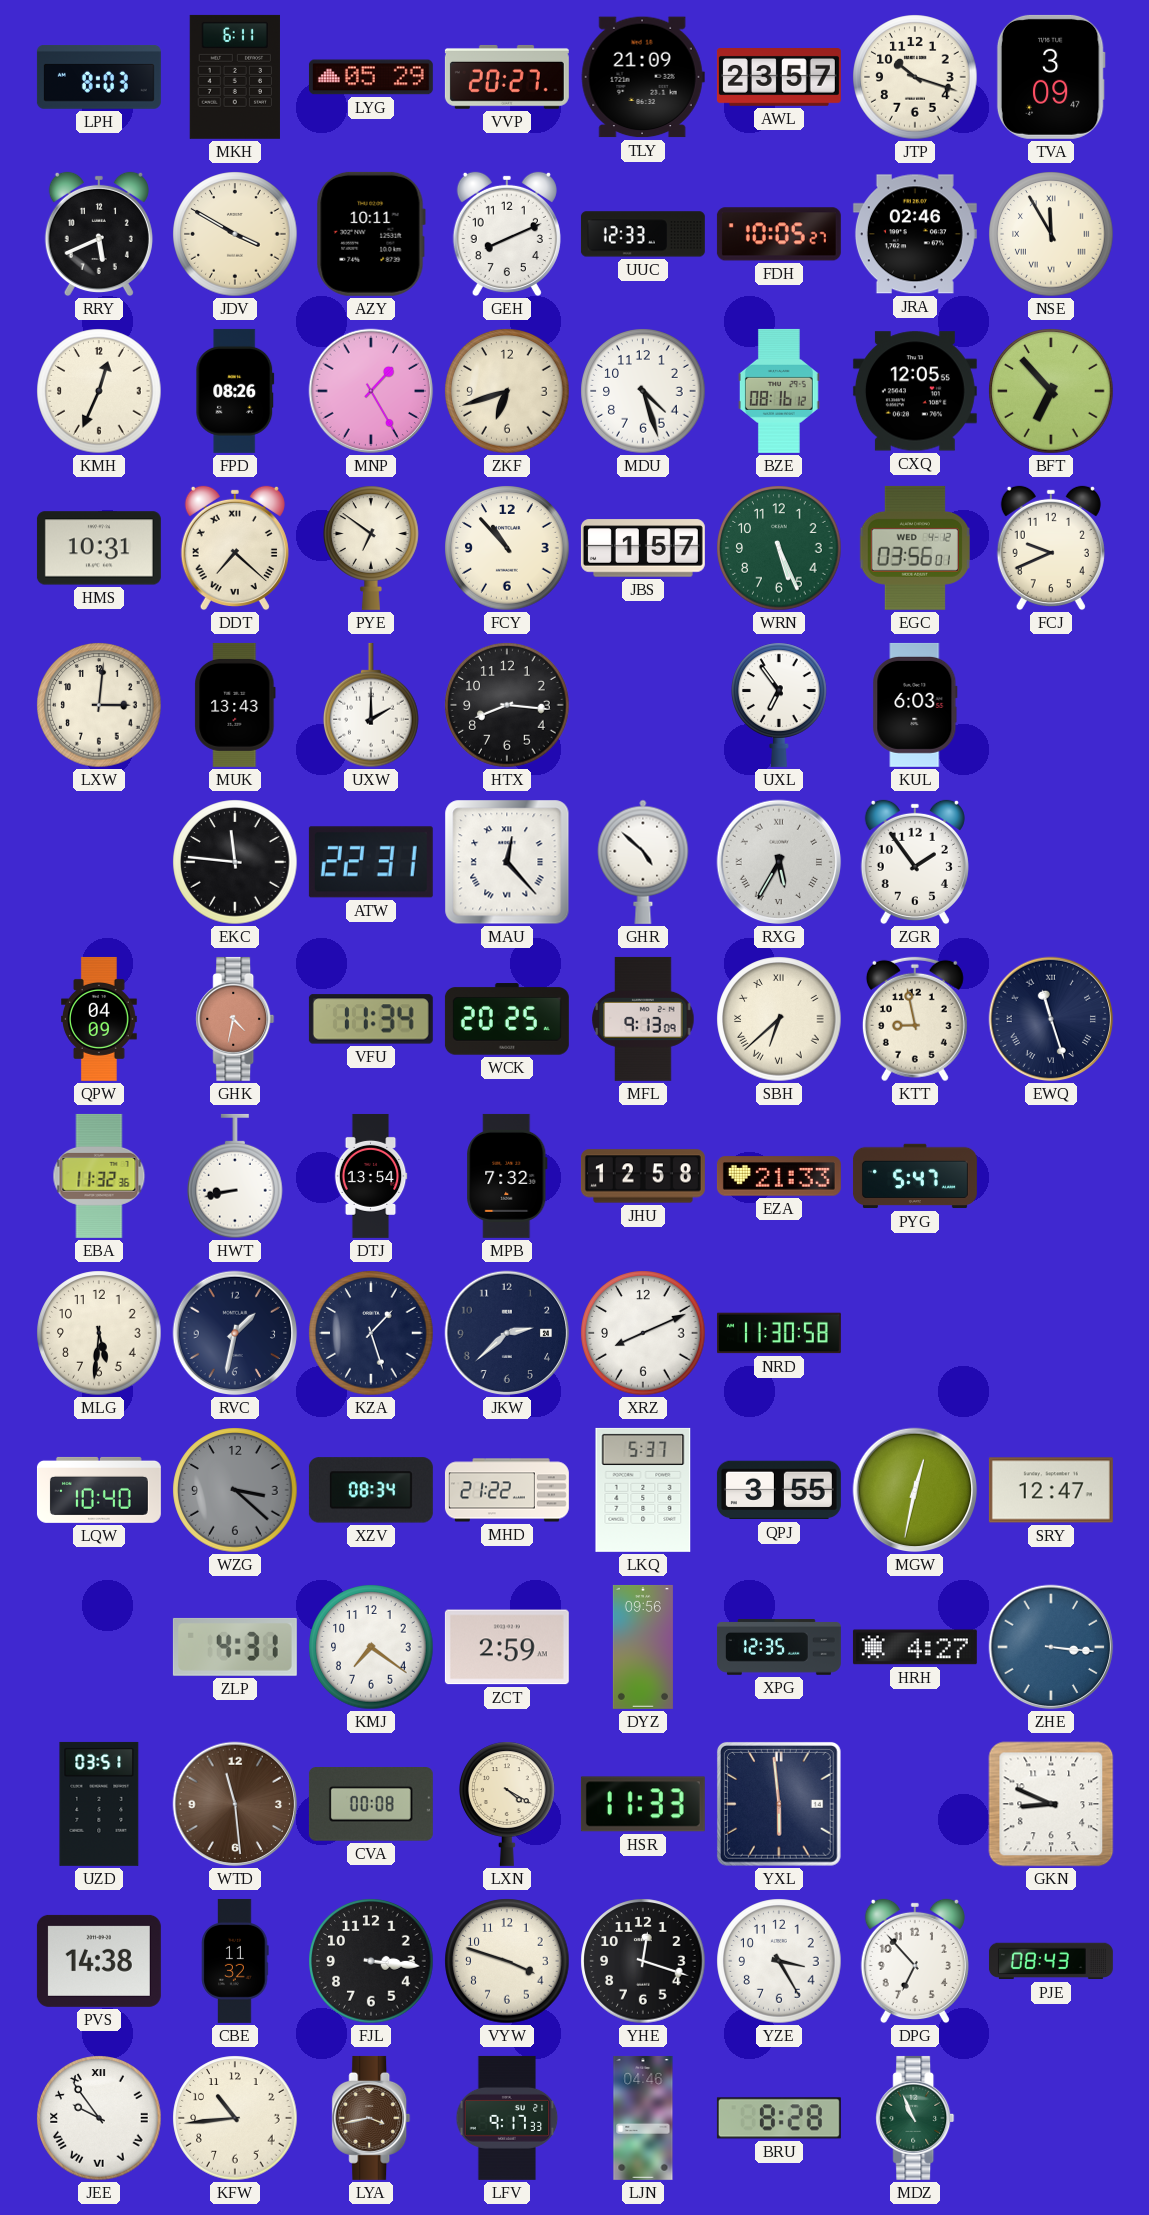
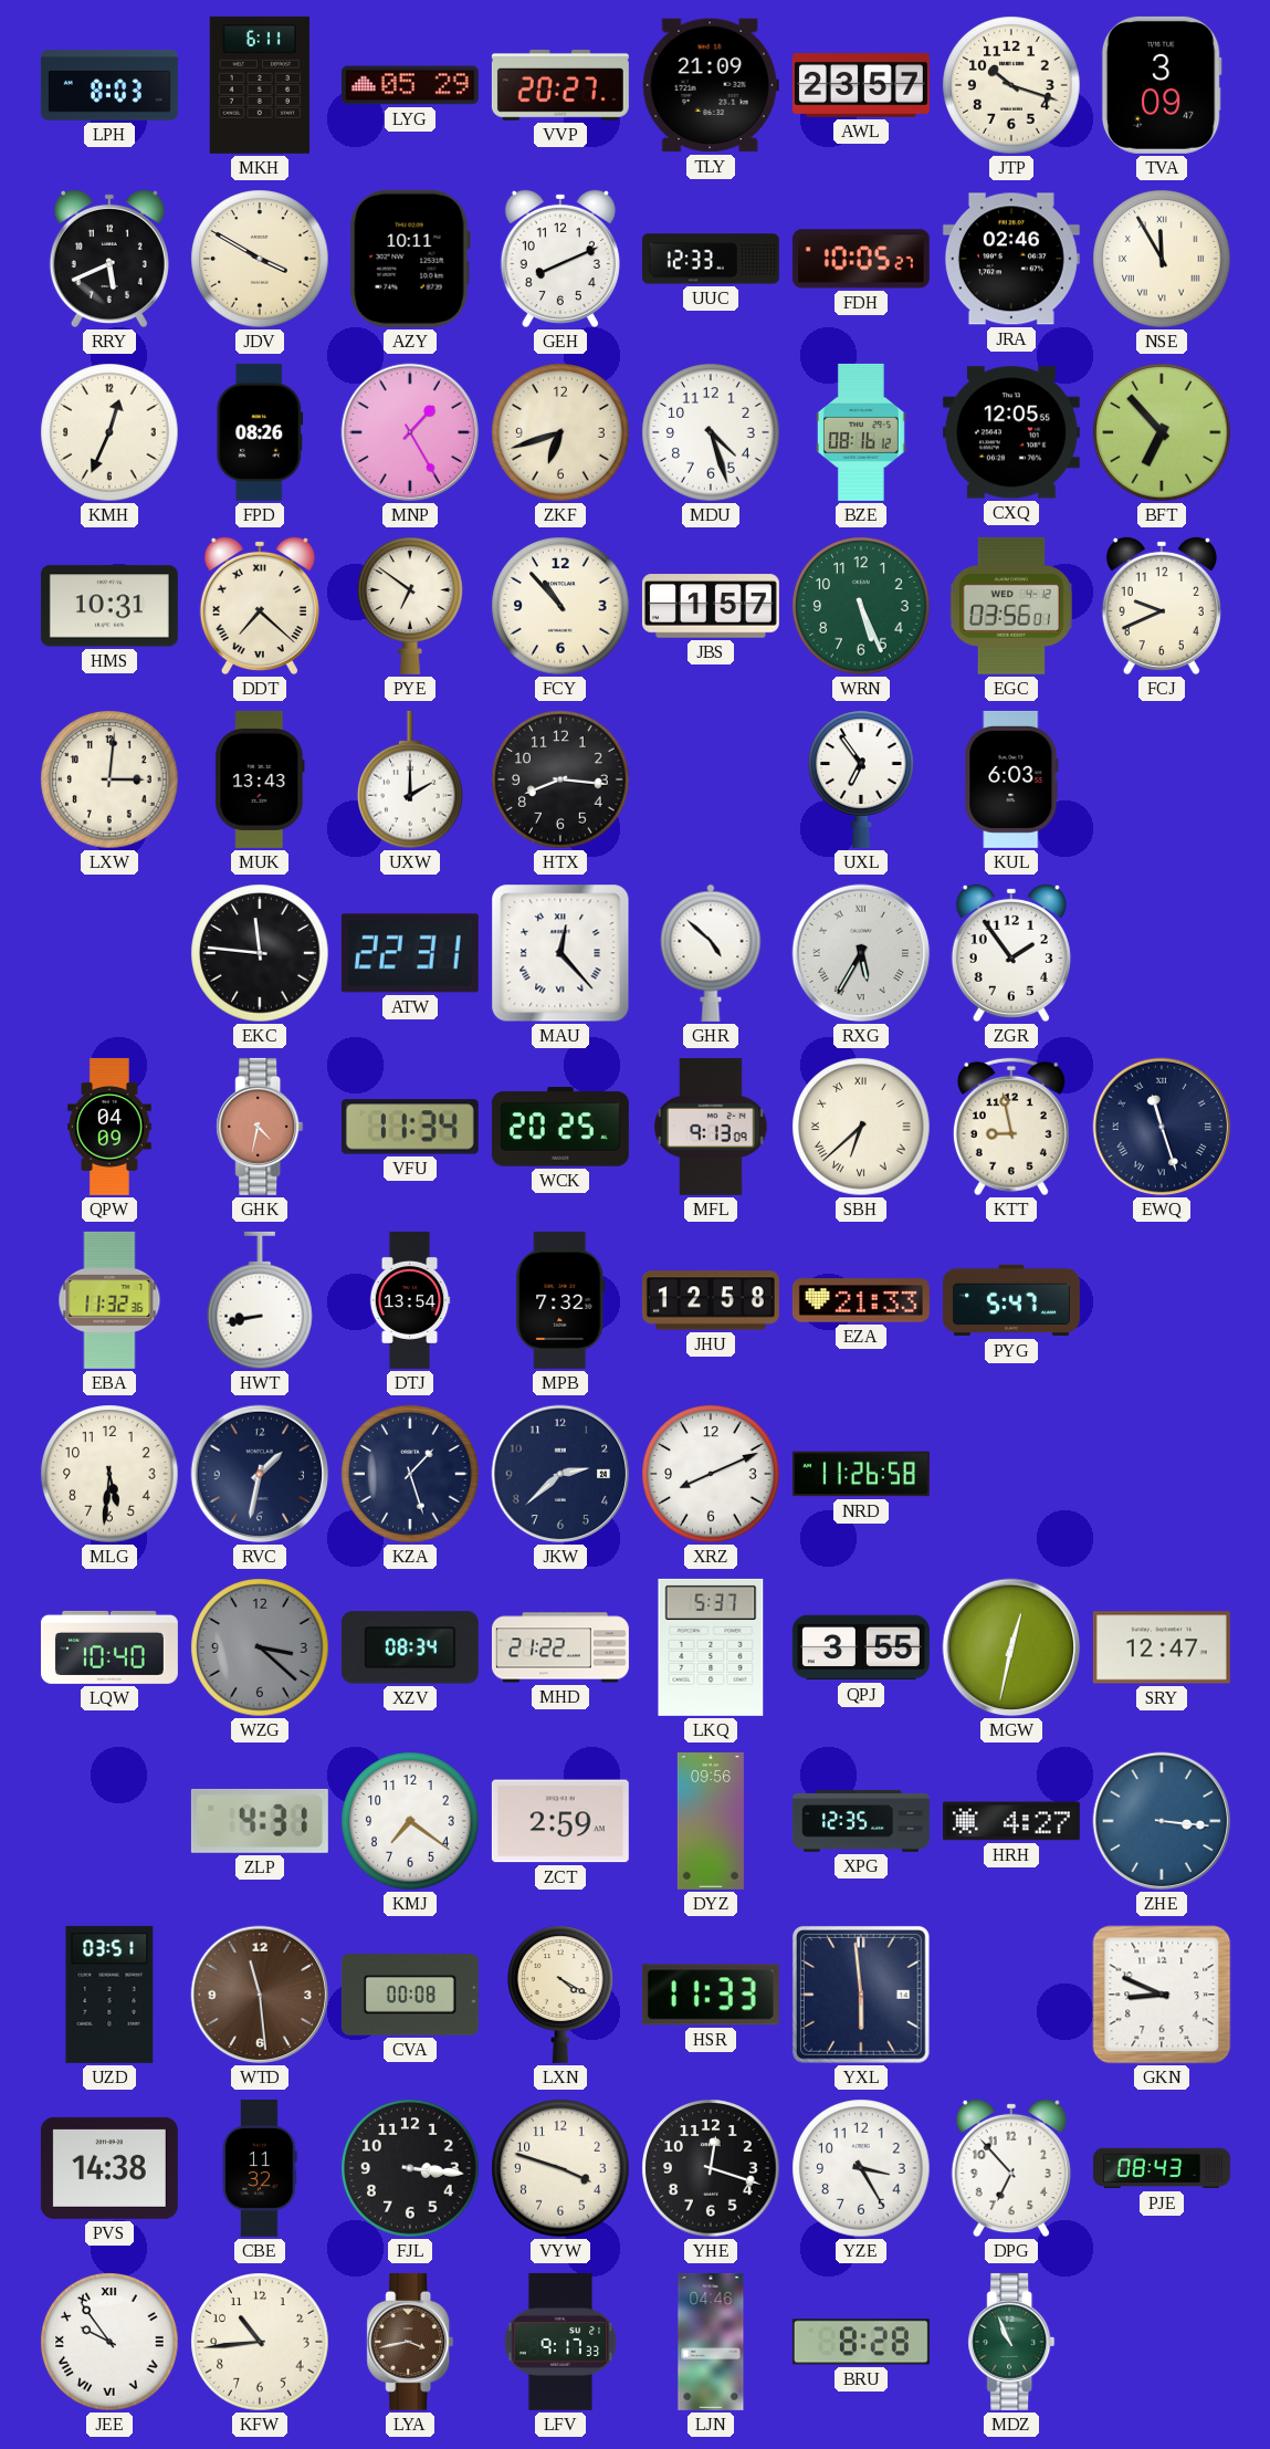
NRD: 11:30 -> 11:26
